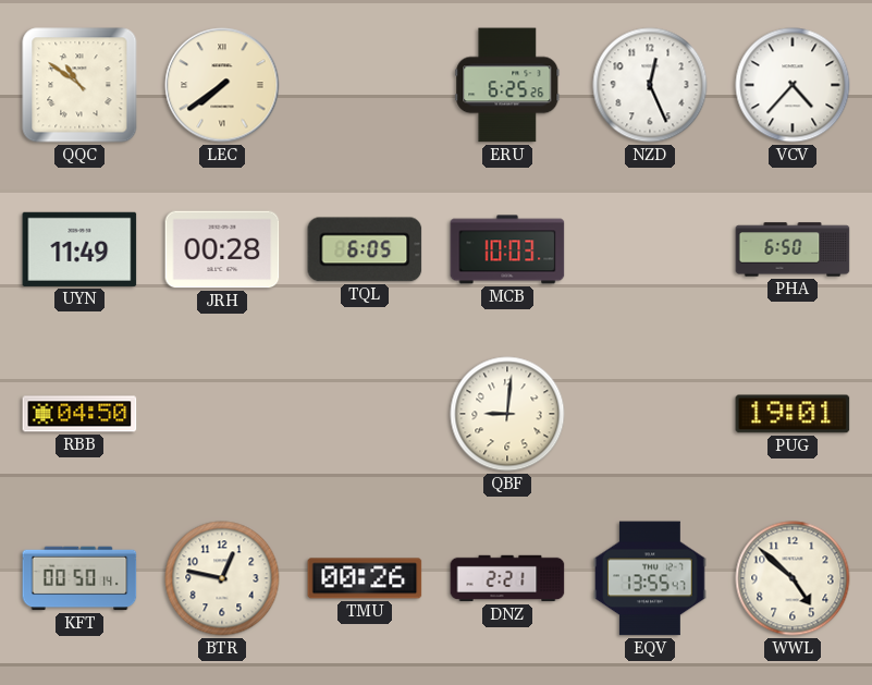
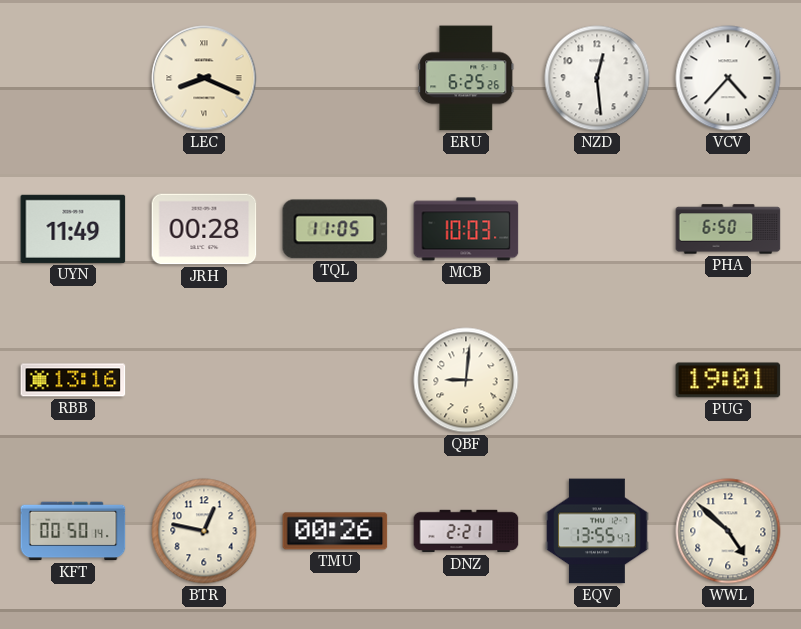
QQC: 10:51 -> none
LEC: 7:39 -> 8:19
NZD: 12:26 -> 12:29
TQL: 6:05 -> 11:05
RBB: 04:50 -> 13:16
